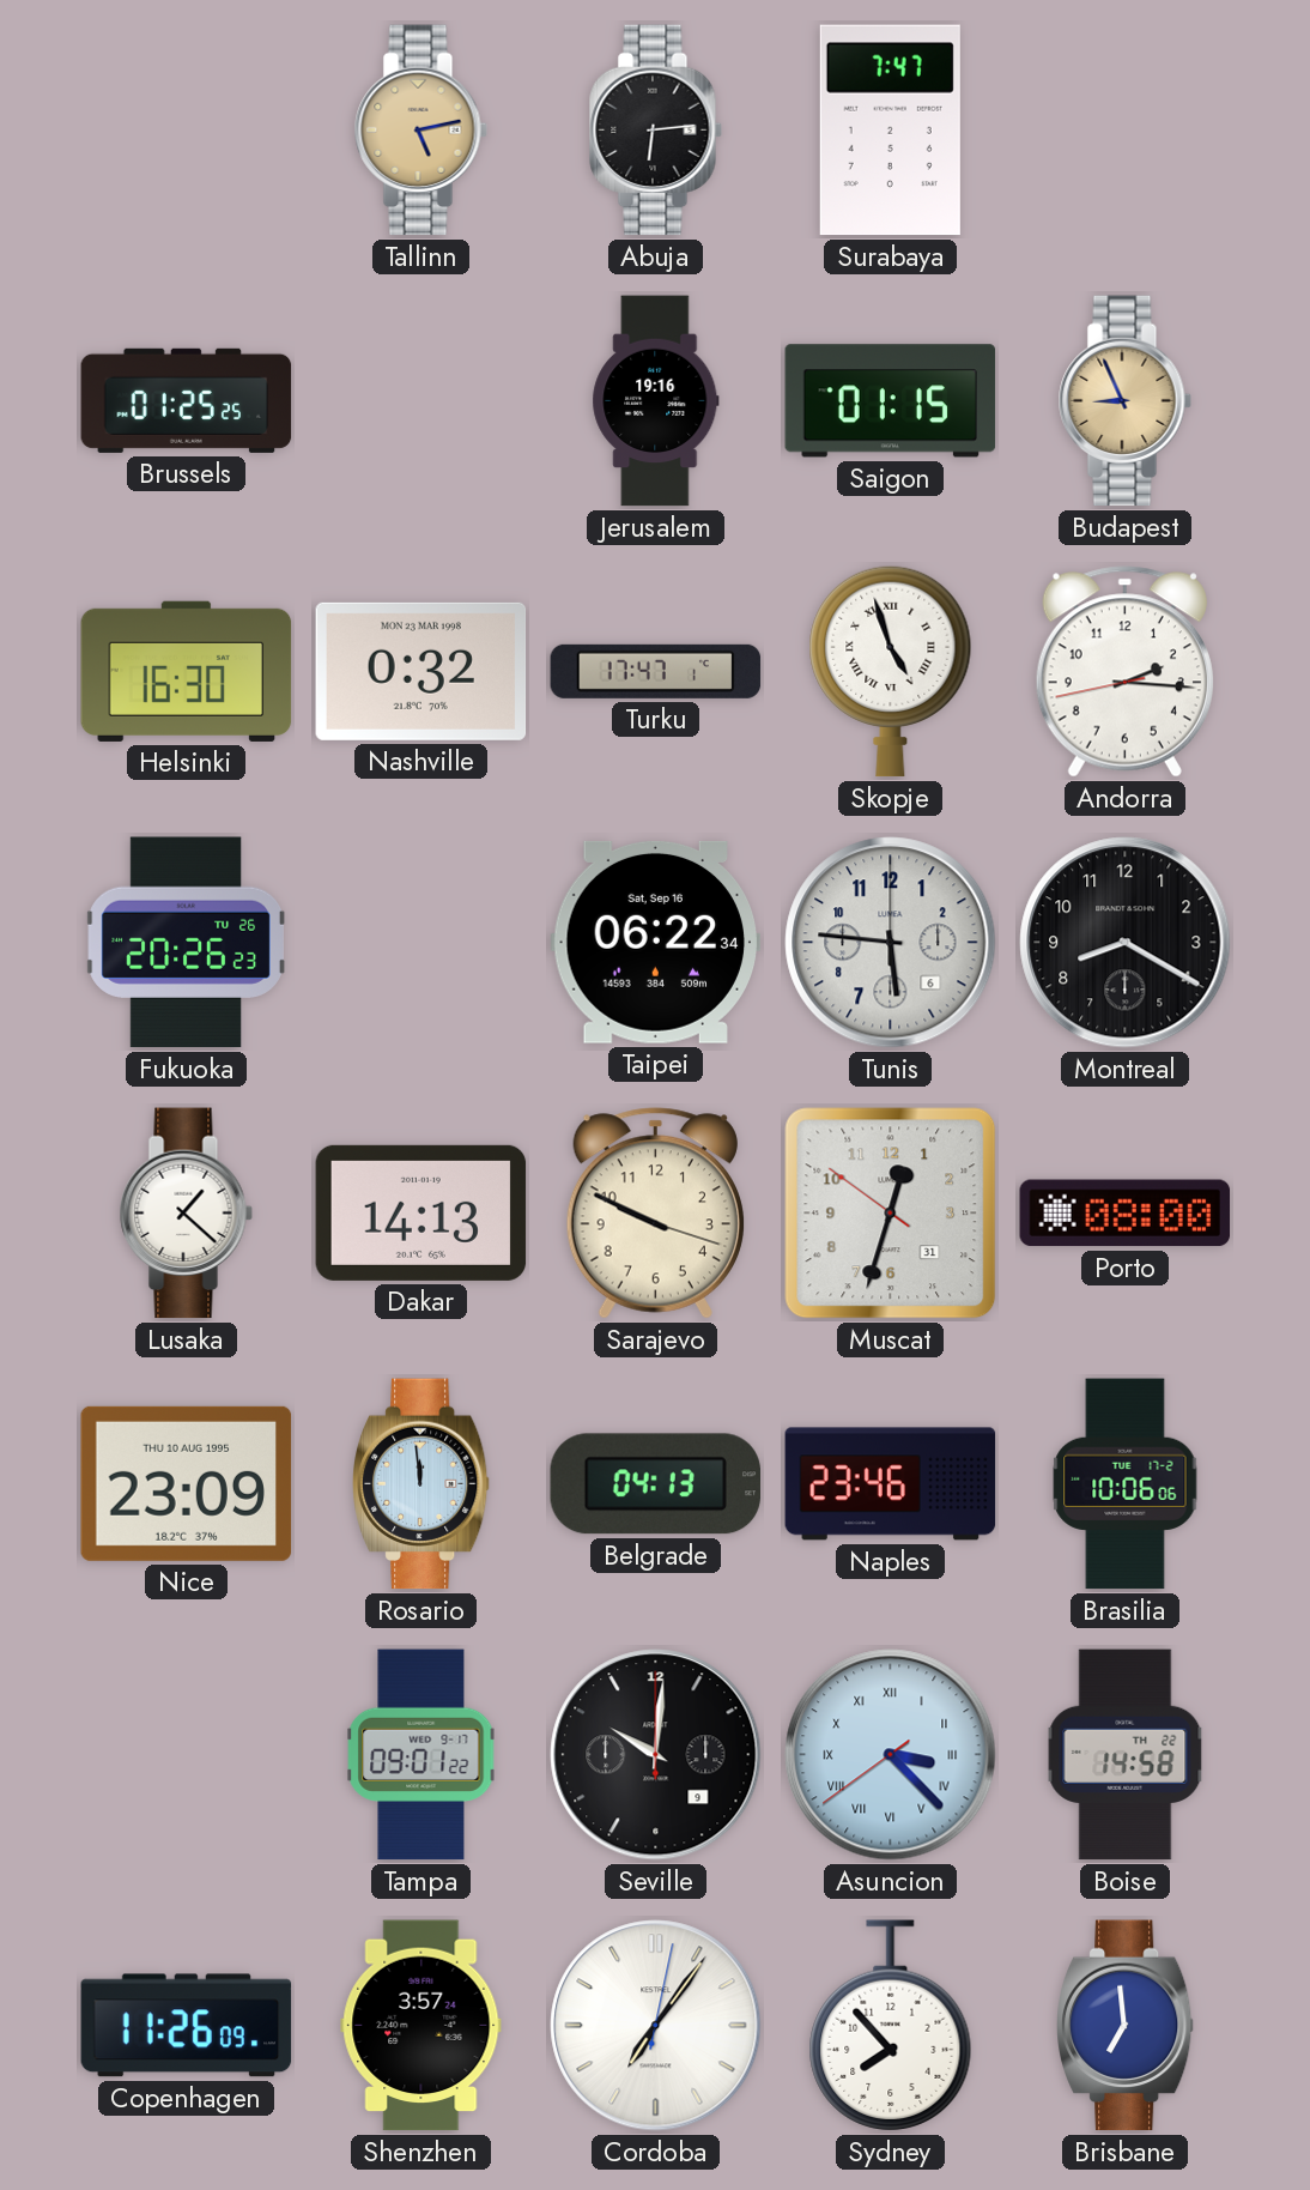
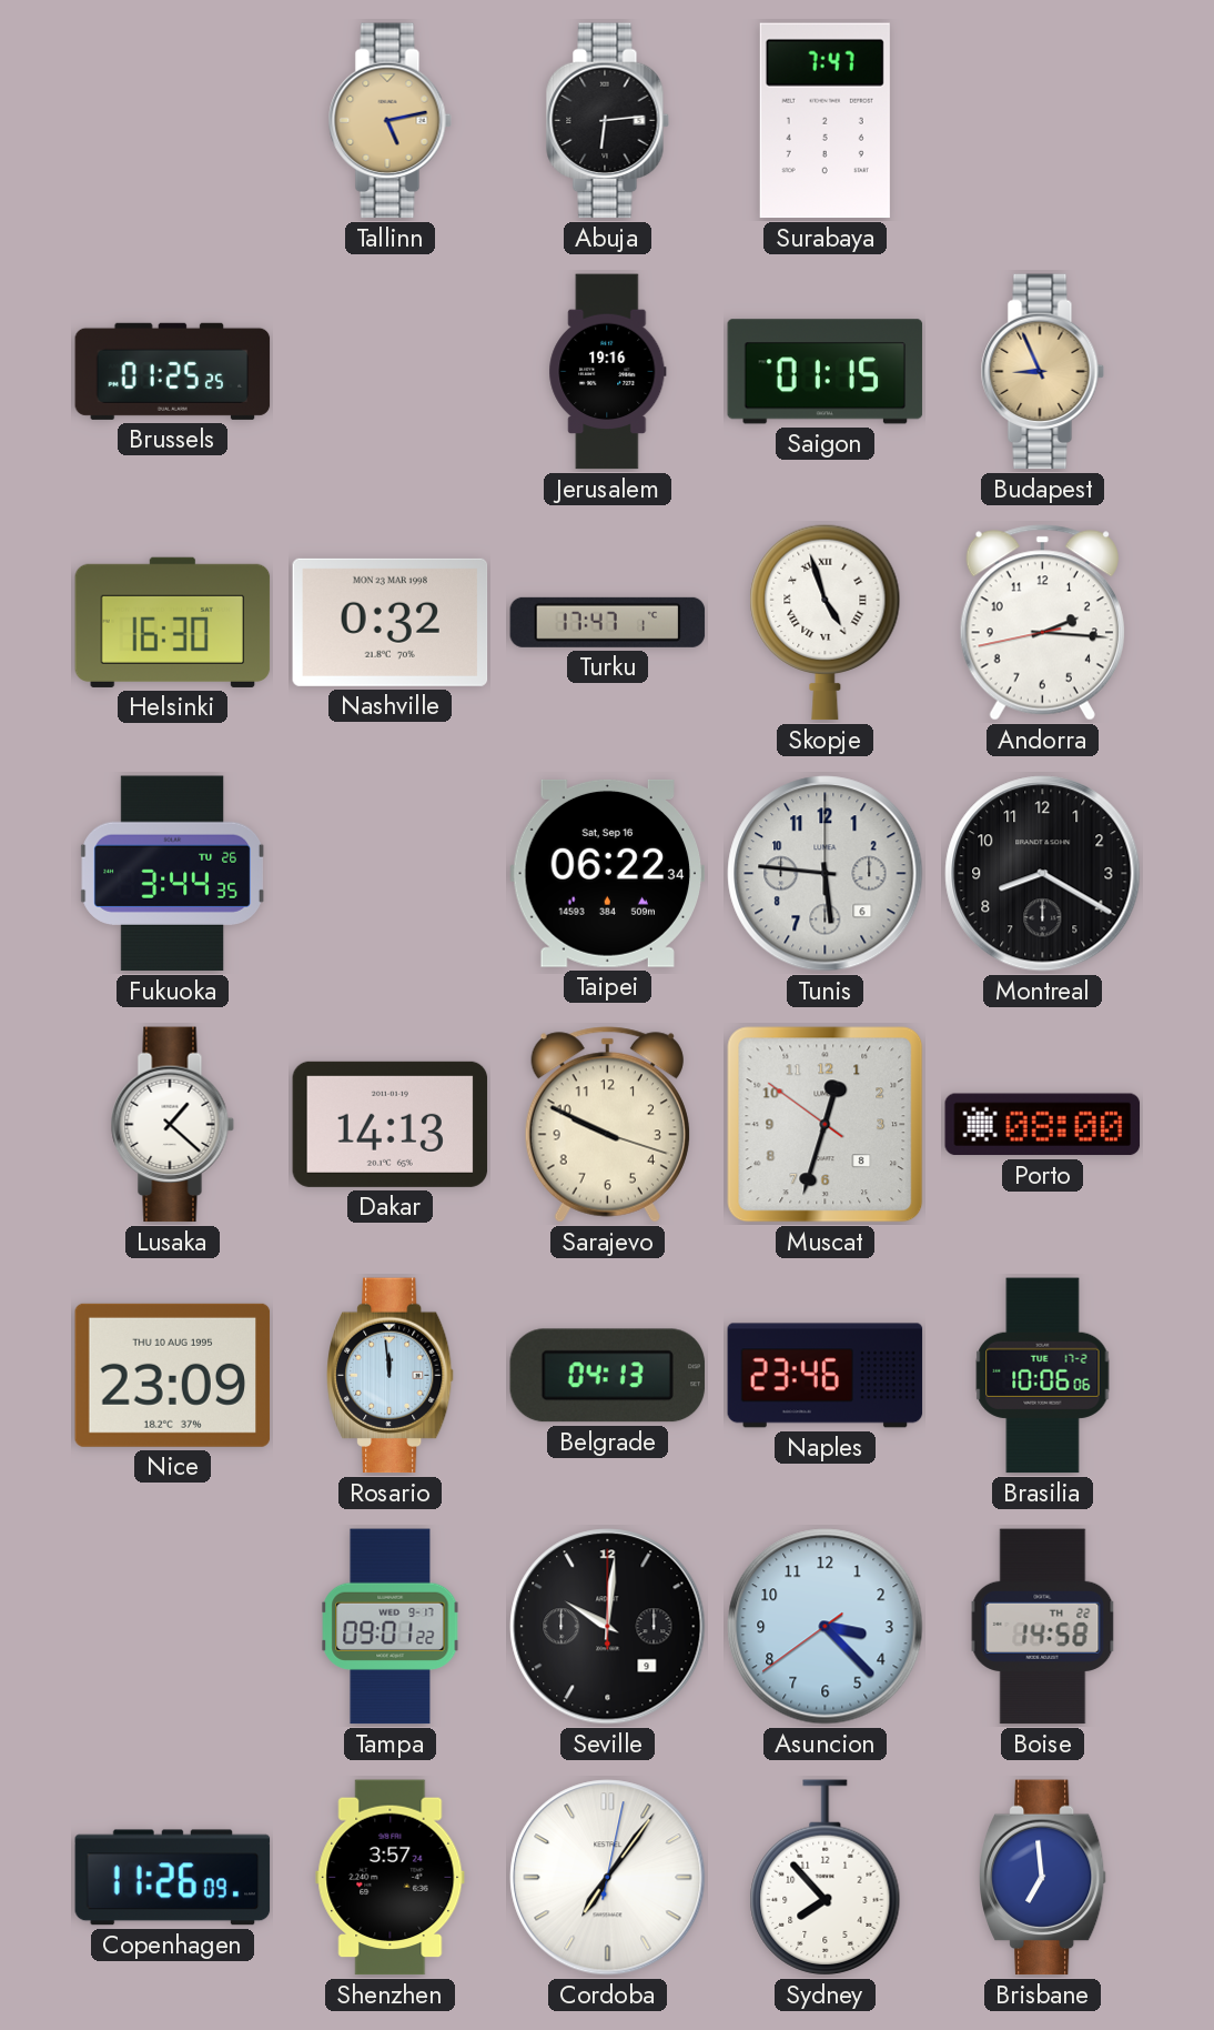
Fukuoka: 20:26 -> 3:44
Muscat date: 31 -> 8
Asuncion numerals: Roman -> Arabic
